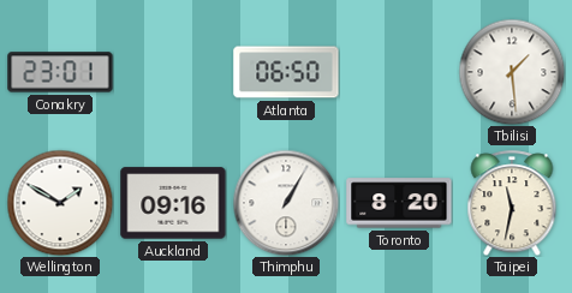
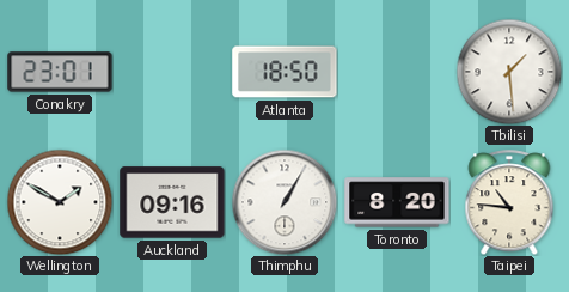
Atlanta: 06:50 -> 18:50
Taipei: 11:32 -> 10:46
